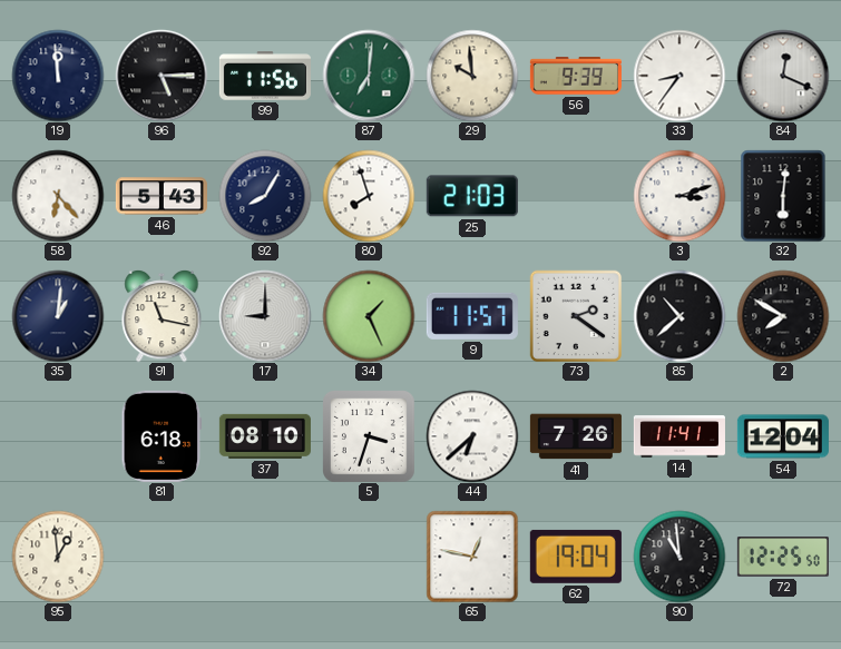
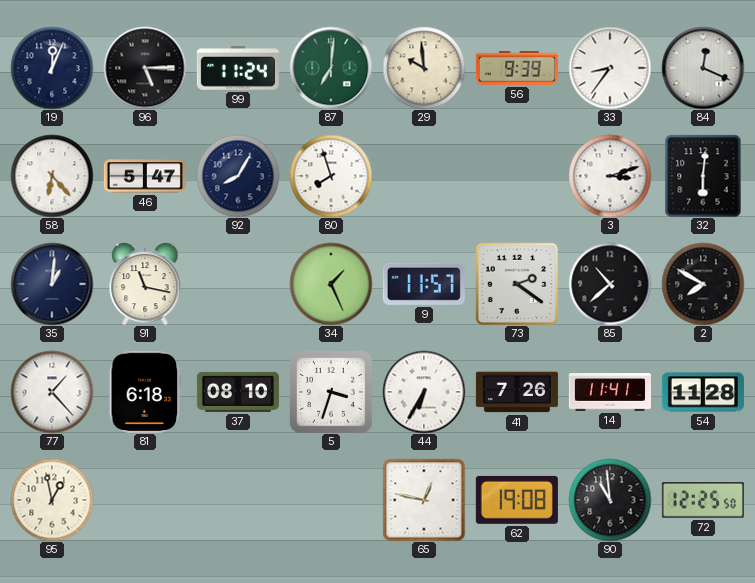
19: 11:59 -> 12:04
99: 11:56 -> 11:24
46: 5:43 -> 5:47
25: 21:03 -> none
17: 9:00 -> none
77: none -> 1:23
44: 6:38 -> 6:35
54: 12:04 -> 11:28
95: 12:59 -> 12:58
62: 19:04 -> 19:08
